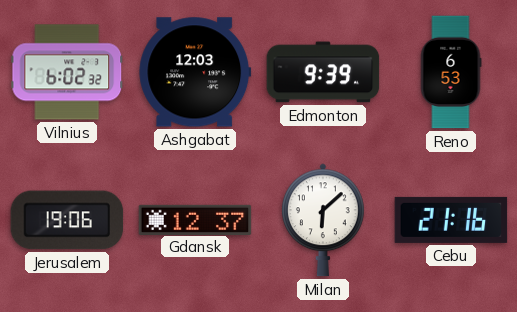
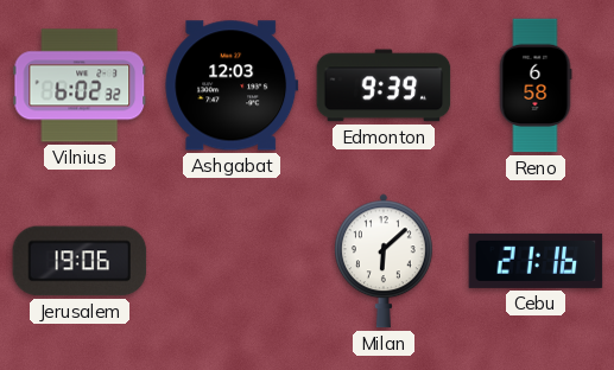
Reno: 6:53 -> 6:58
Gdansk: 12:37 -> none
